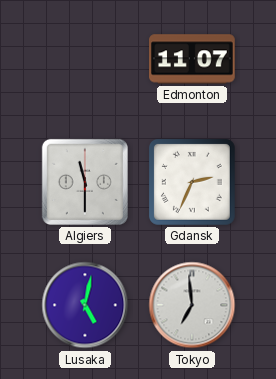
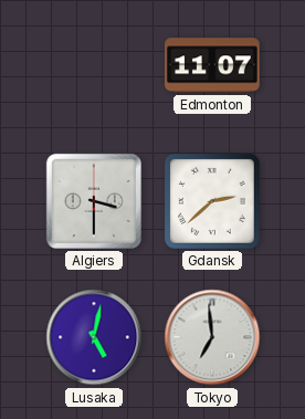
Algiers: 11:30 -> 3:30
Gdansk: 2:34 -> 2:38
